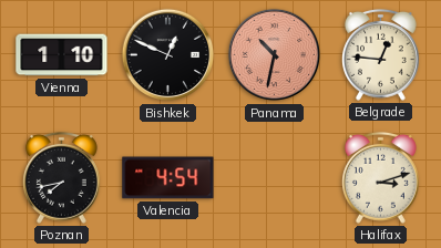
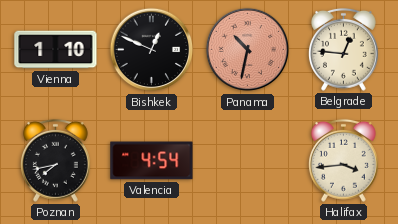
Halifax: 3:12 -> 3:44
